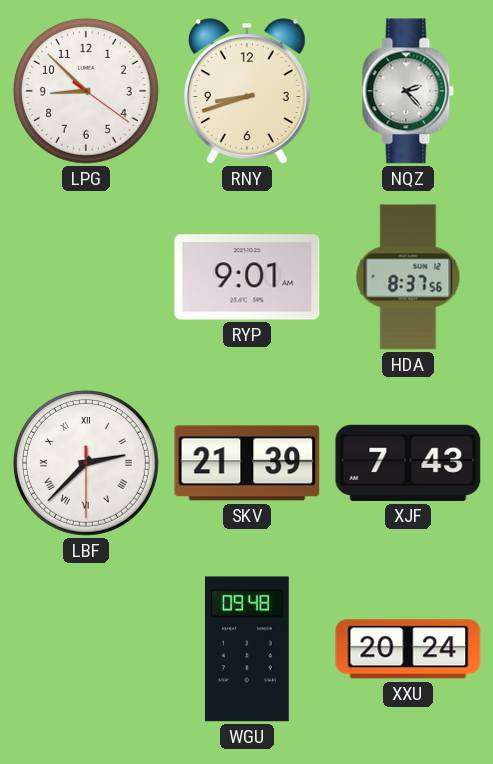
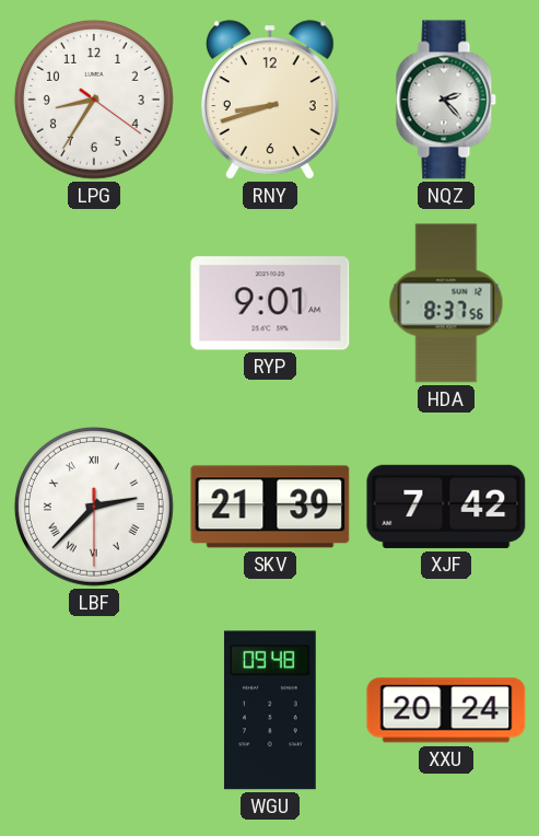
LPG: 8:52 -> 8:35
XJF: 7:43 -> 7:42
